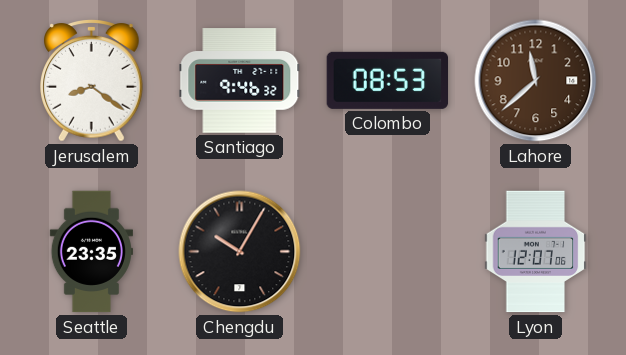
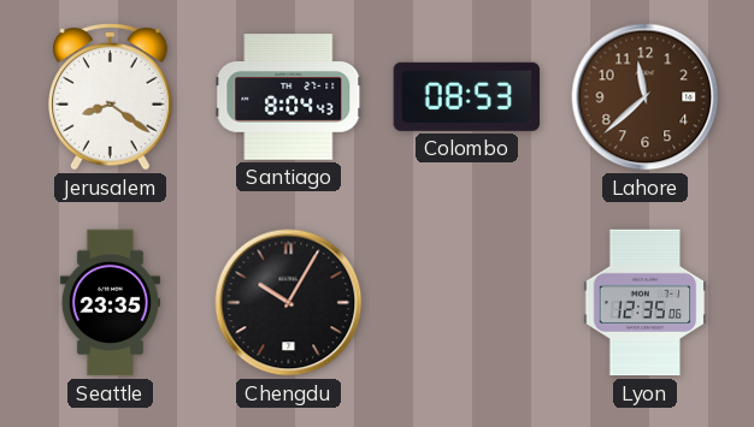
Santiago: 9:46 -> 8:04
Lyon: 12:07 -> 12:35
